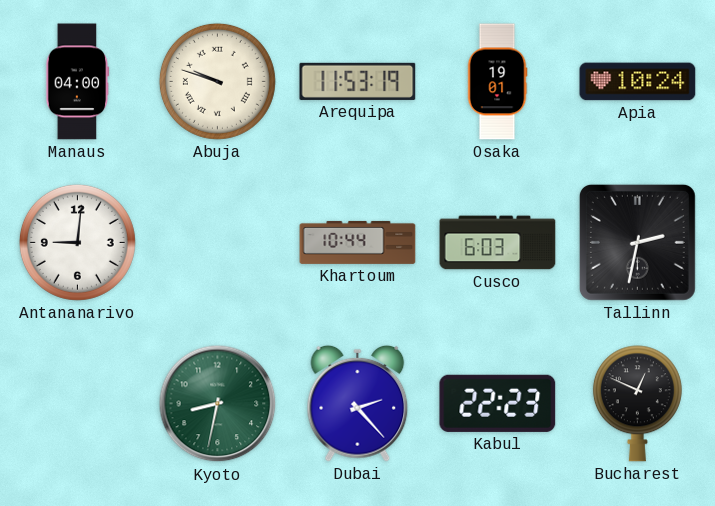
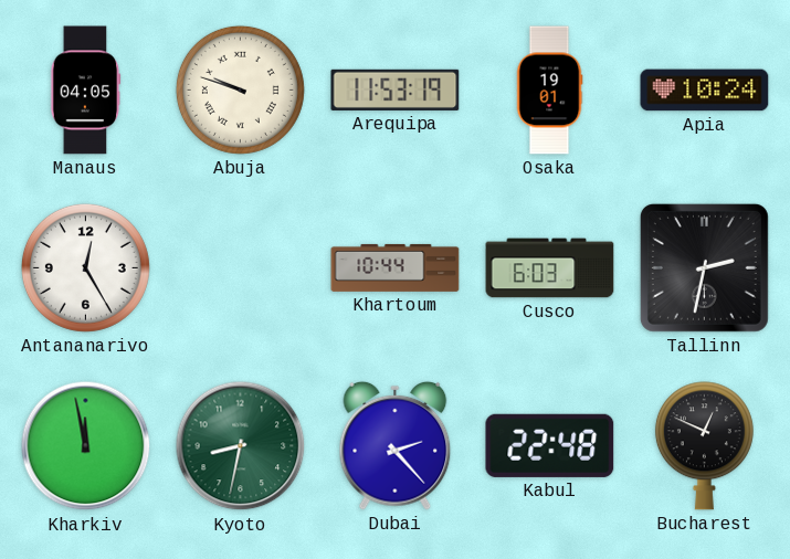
Manaus: 04:00 -> 04:05
Antananarivo: 9:01 -> 12:25
Kharkiv: none -> 11:58
Kabul: 22:23 -> 22:48
